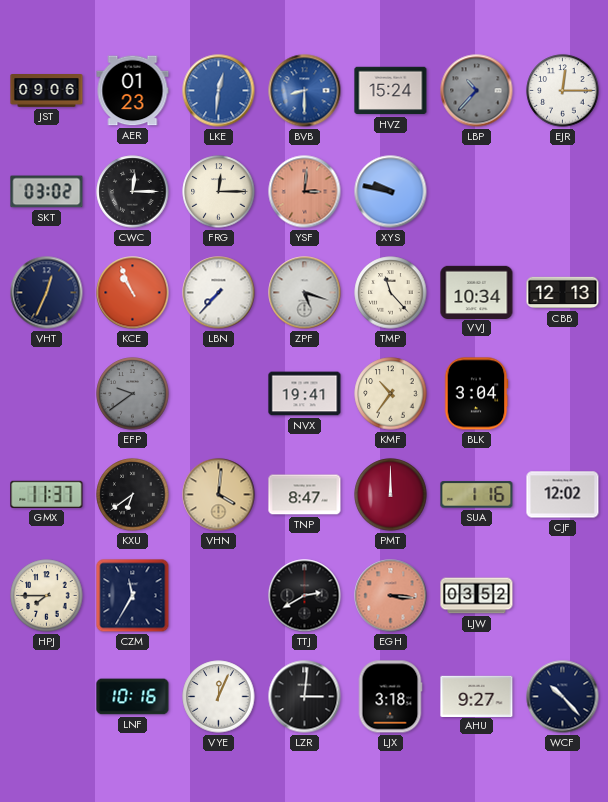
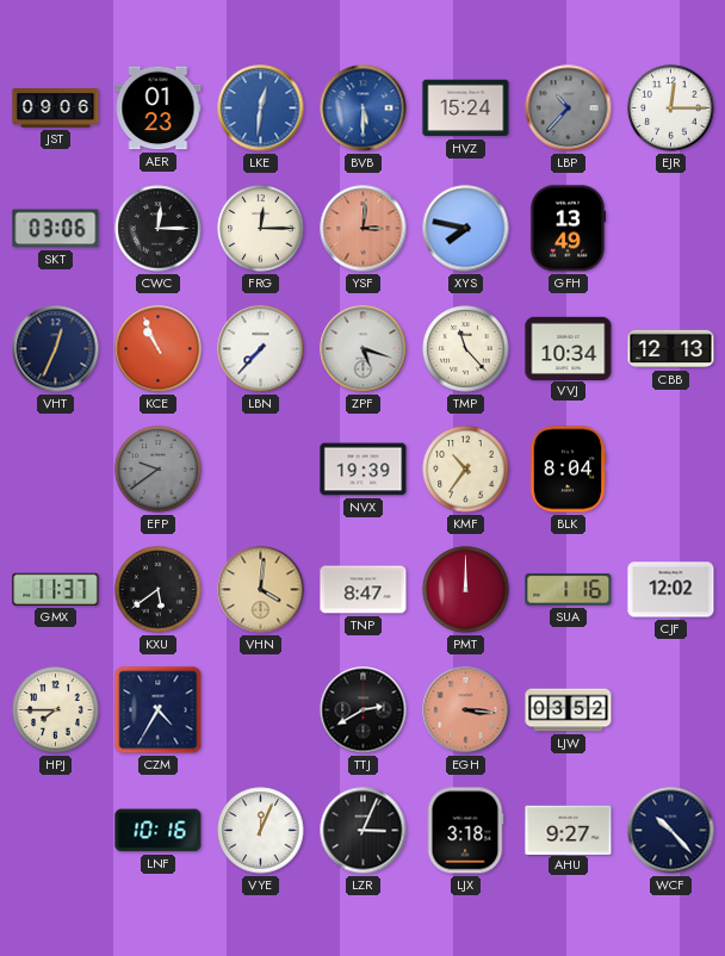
BVB: 8:30 -> 5:30
SKT: 03:02 -> 03:06
XYS: 9:47 -> 7:47
GFH: none -> 13:49
NVX: 19:41 -> 19:39
BLK: 3:04 -> 8:04
KXU: 6:39 -> 5:39
CZM: 11:35 -> 4:35
LZR: 3:01 -> 3:04
